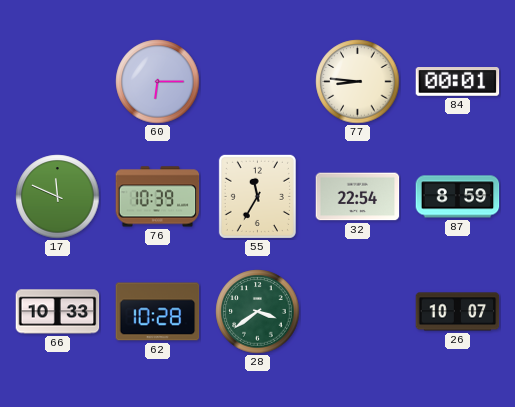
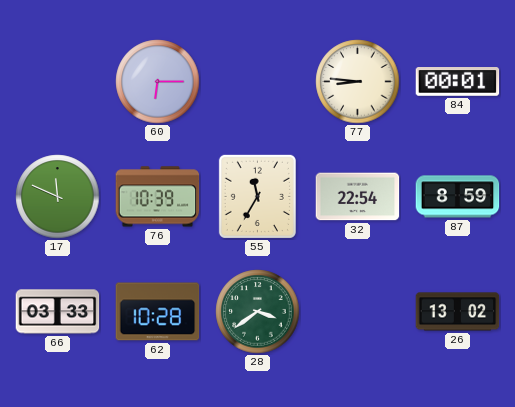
66: 10:33 -> 03:33
26: 10:07 -> 13:02
